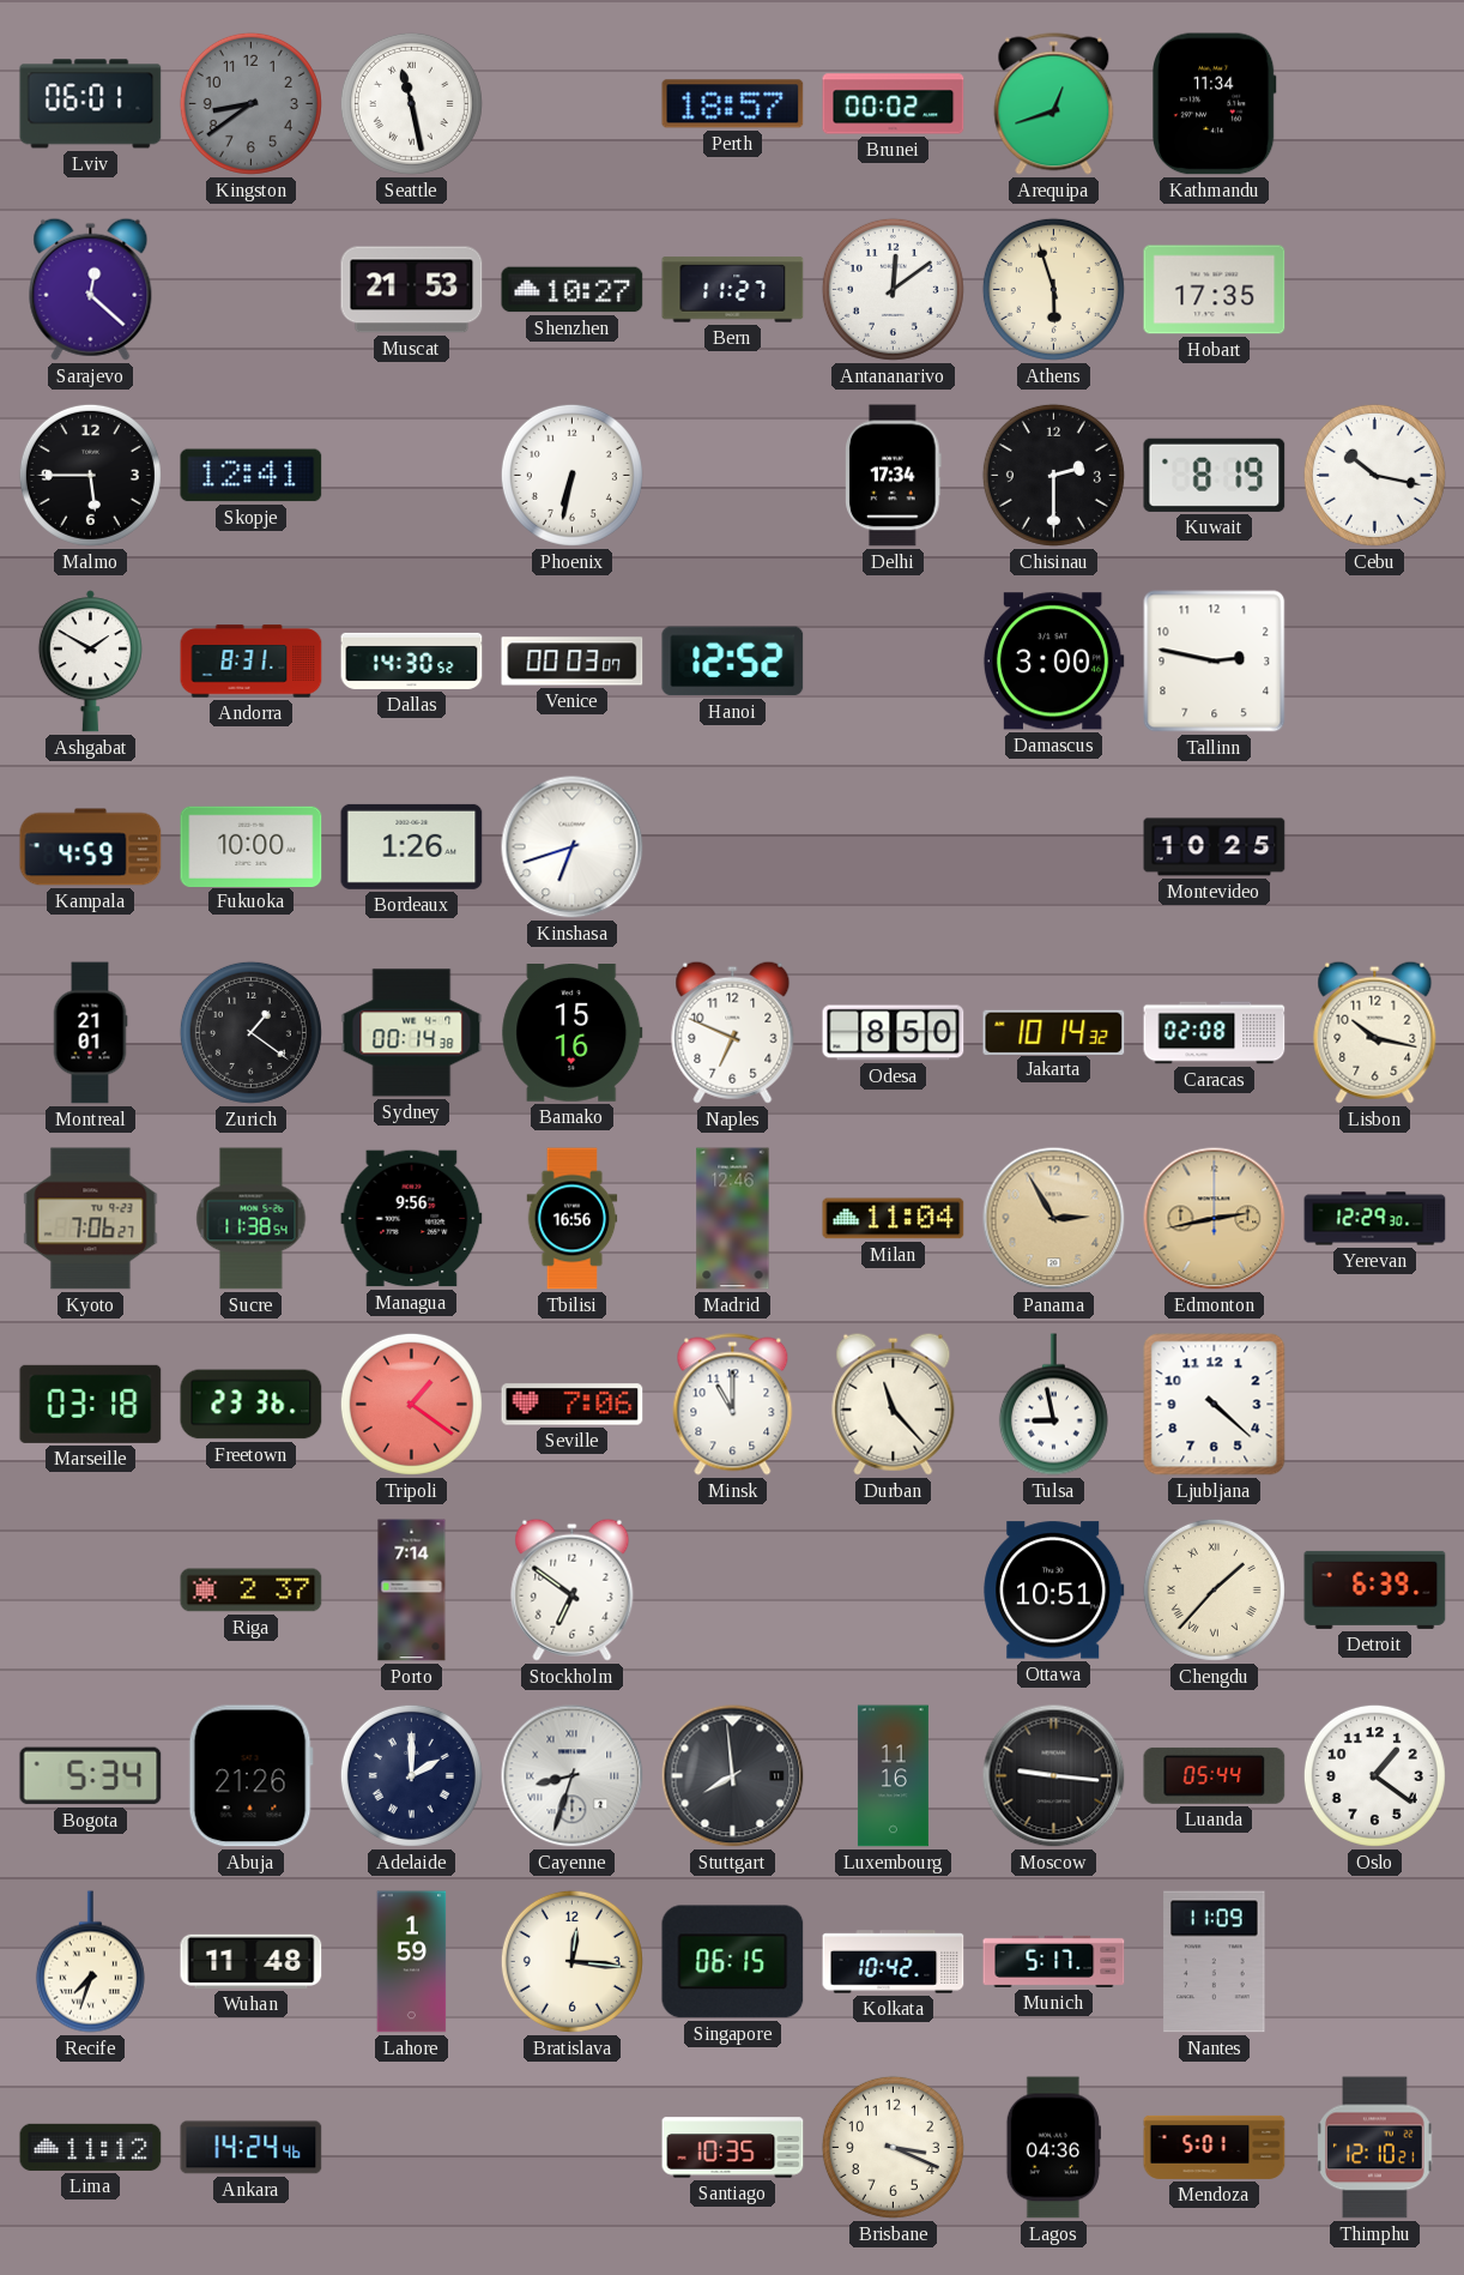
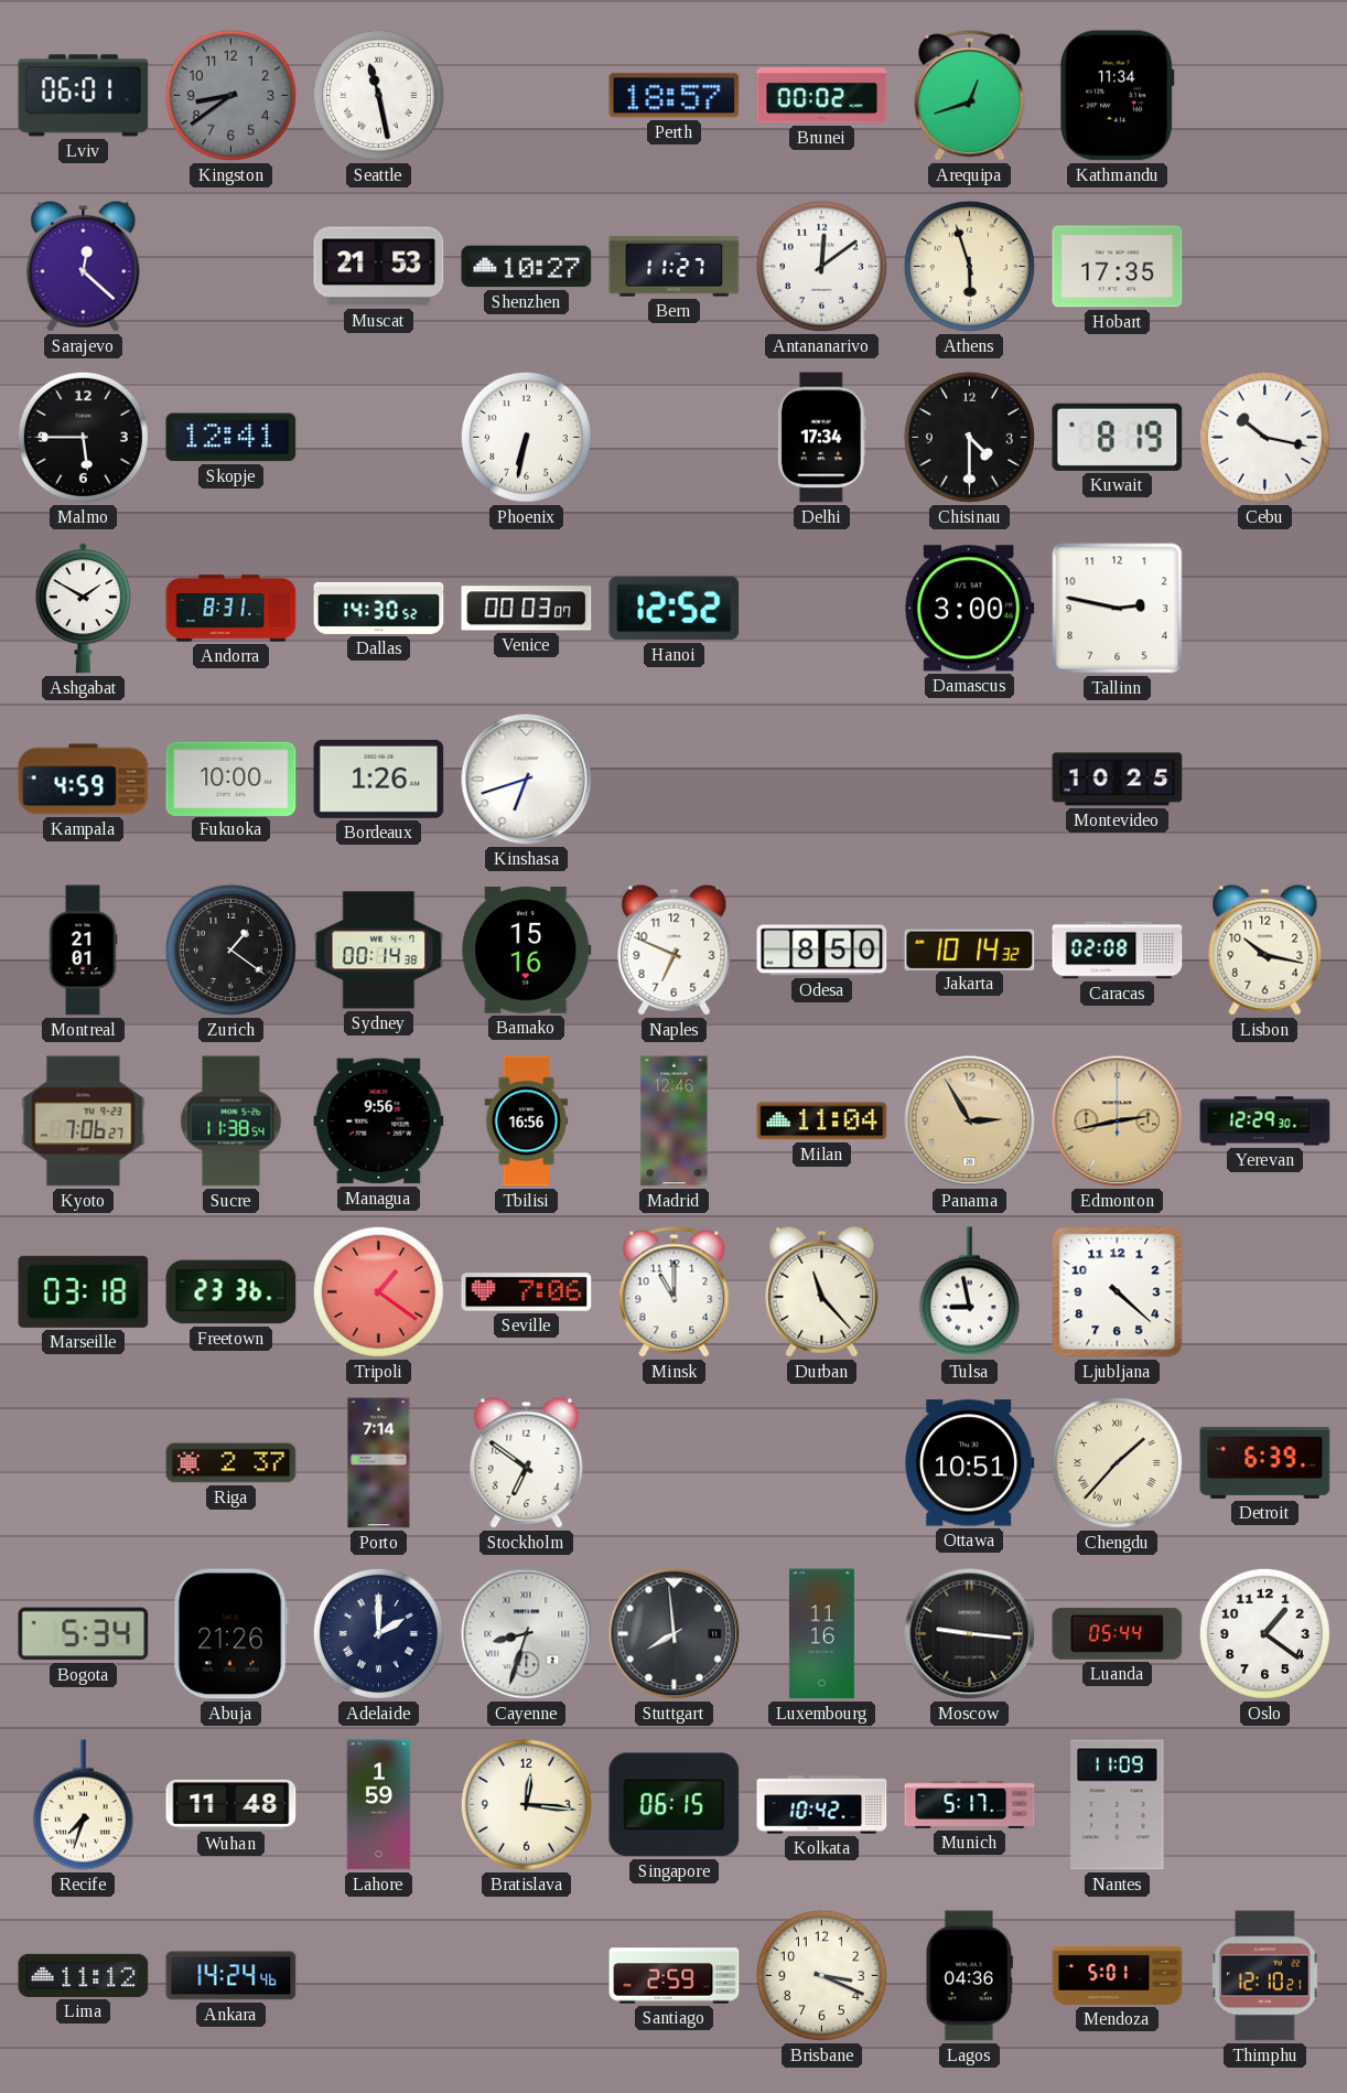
Chisinau: 2:30 -> 4:30
Santiago: 10:35 -> 2:59
